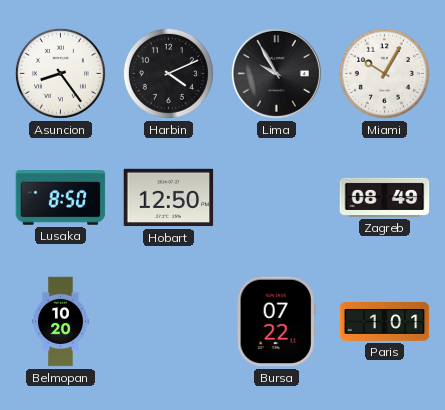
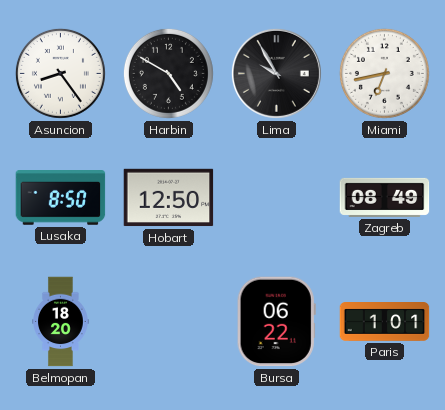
Harbin: 4:11 -> 4:50
Miami: 10:05 -> 6:43
Belmopan: 10:20 -> 18:20
Bursa: 07:22 -> 06:22
